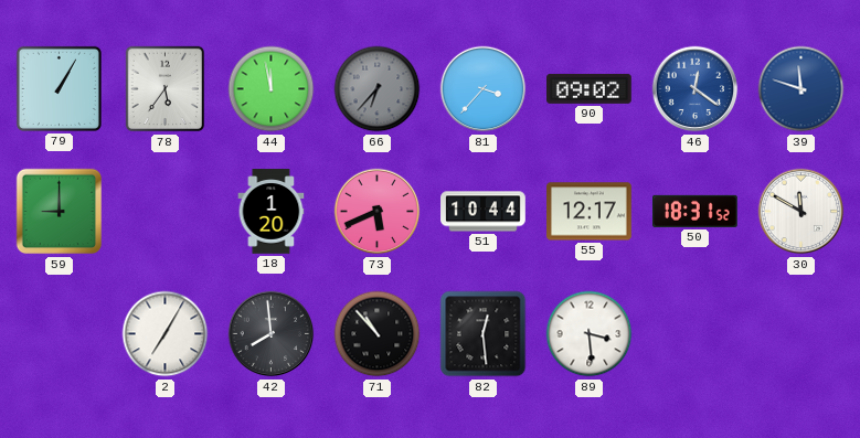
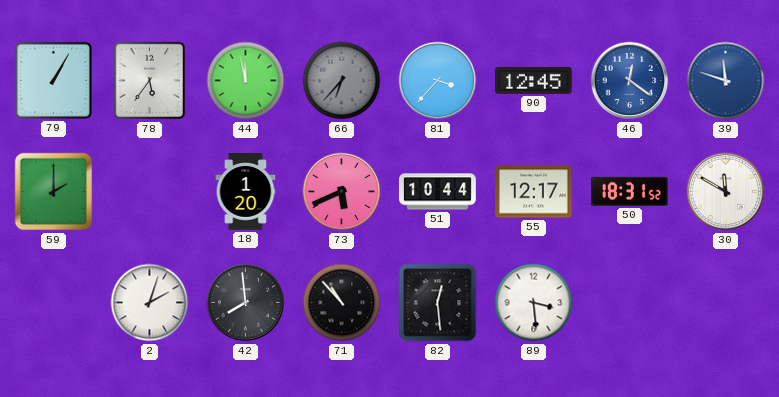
90: 09:02 -> 12:45
59: 9:00 -> 2:00
2: 7:05 -> 2:03
